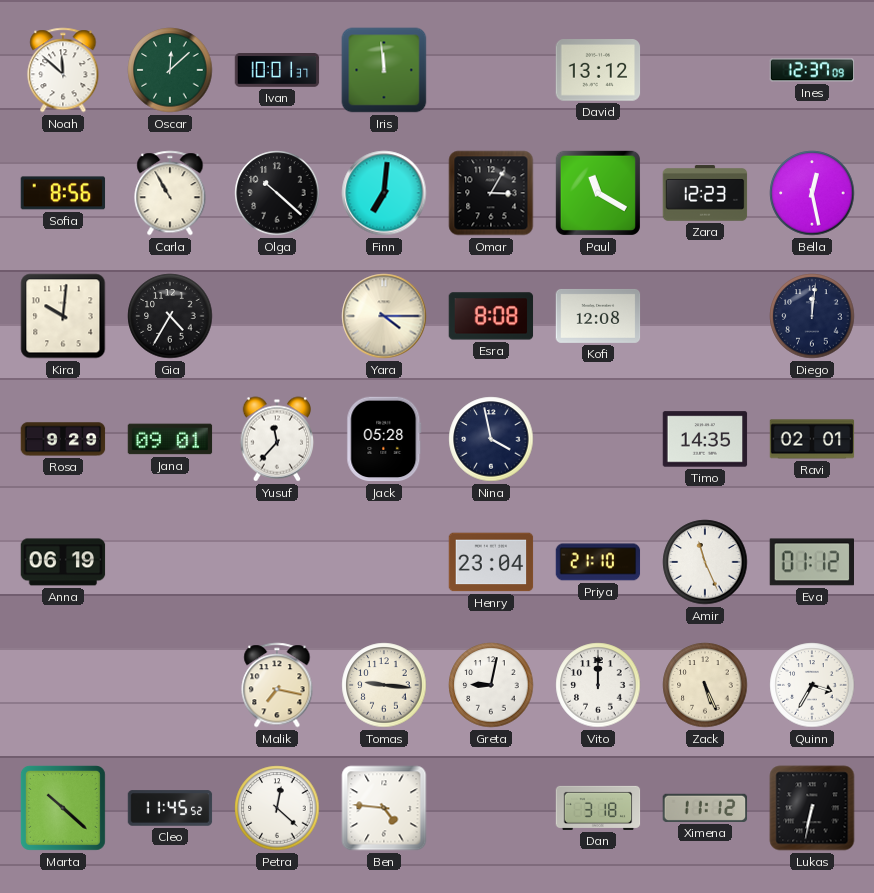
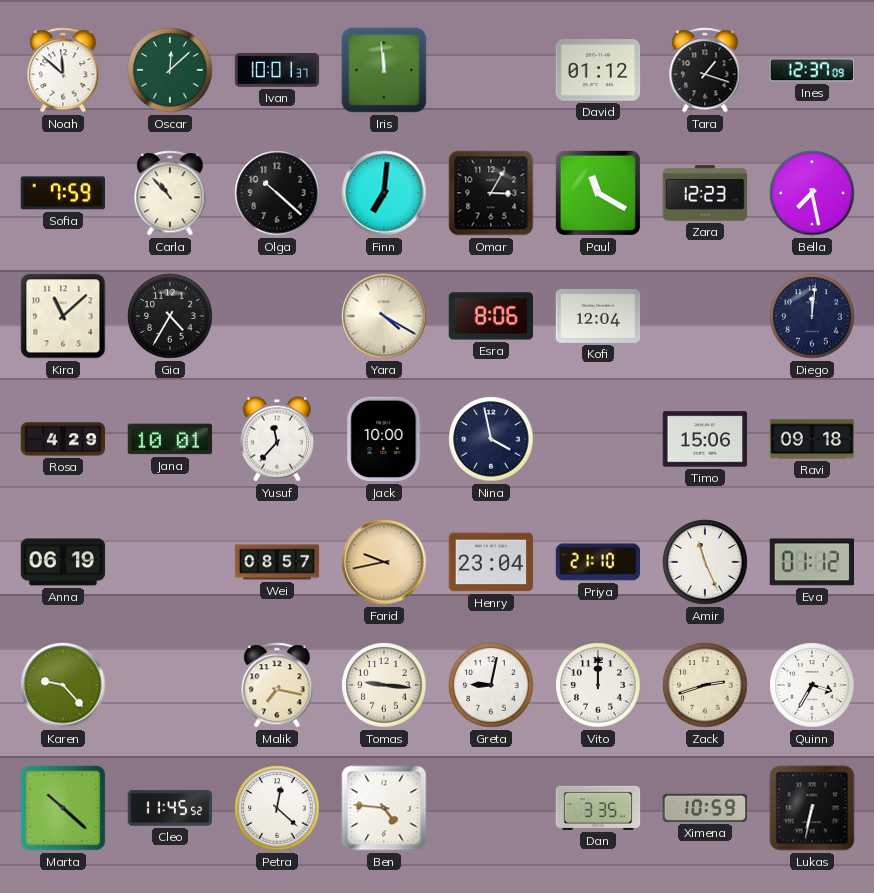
David: 13:12 -> 01:12
Tara: none -> 1:18
Sofia: 8:56 -> 7:59
Carla: 10:55 -> 10:53
Bella: 12:28 -> 7:28
Kira: 10:01 -> 11:08
Yara: 4:15 -> 4:20
Esra: 8:08 -> 8:06
Kofi: 12:08 -> 12:04
Rosa: 9:29 -> 4:29
Jana: 09:01 -> 10:01
Jack: 05:28 -> 10:00
Timo: 14:35 -> 15:06
Ravi: 02:01 -> 09:18
Wei: none -> 08:57
Farid: none -> 9:43
Karen: none -> 9:23
Zack: 5:26 -> 2:42
Dan: 3:18 -> 3:35
Ximena: 11:12 -> 10:59
